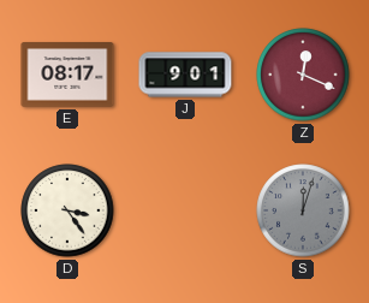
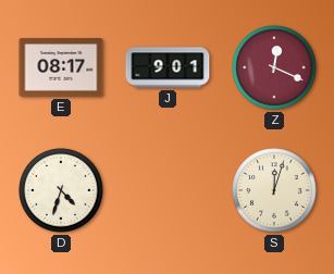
D: 3:24 -> 4:33
S dial: grey -> cream
